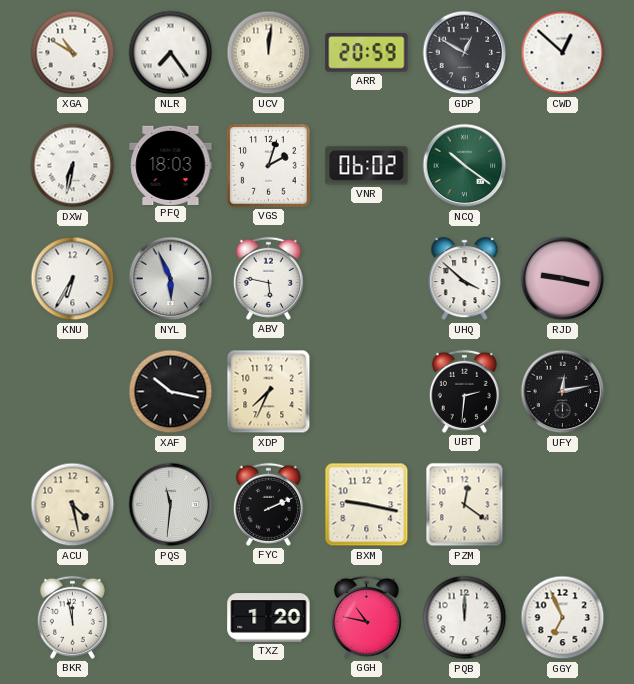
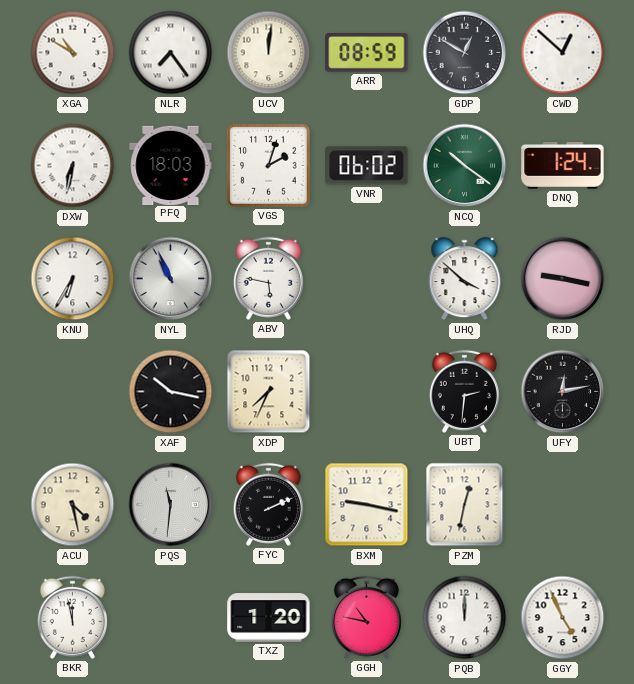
ARR: 20:59 -> 08:59
DNQ: none -> 1:24
NYL: 5:56 -> 10:56
PZM: 12:21 -> 12:32
GGY: 6:56 -> 4:56
